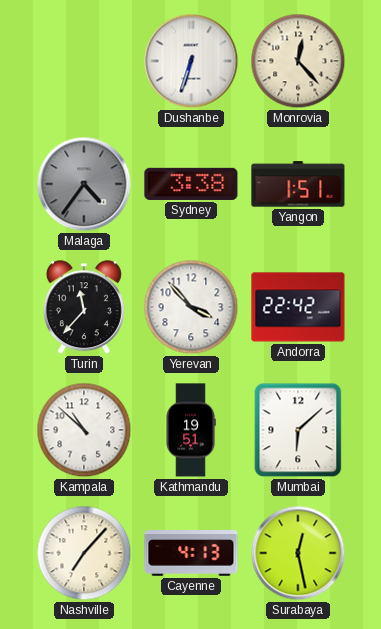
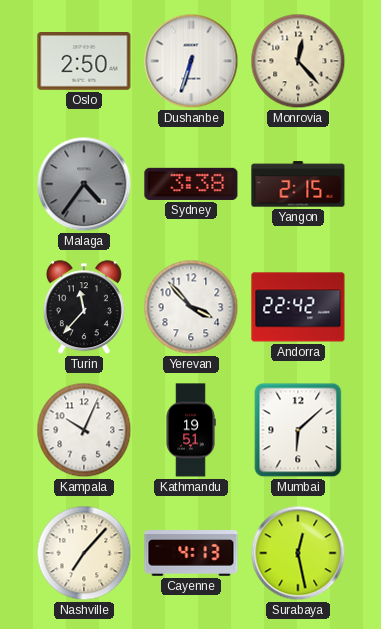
Oslo: none -> 2:50
Yangon: 1:51 -> 2:15
Kampala: 10:52 -> 10:04
